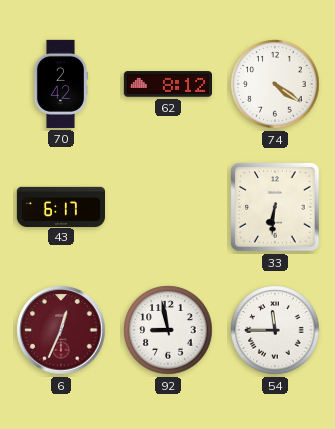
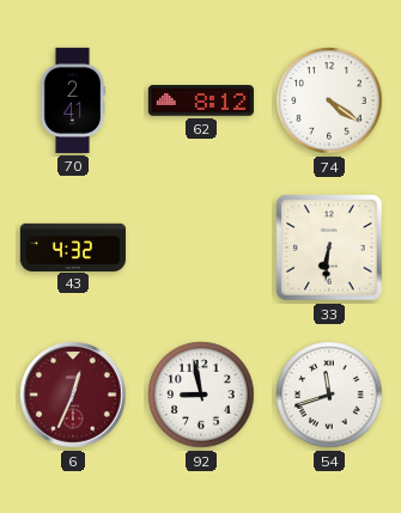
70: 2:42 -> 2:41
43: 6:17 -> 4:32
54: 11:45 -> 11:42
